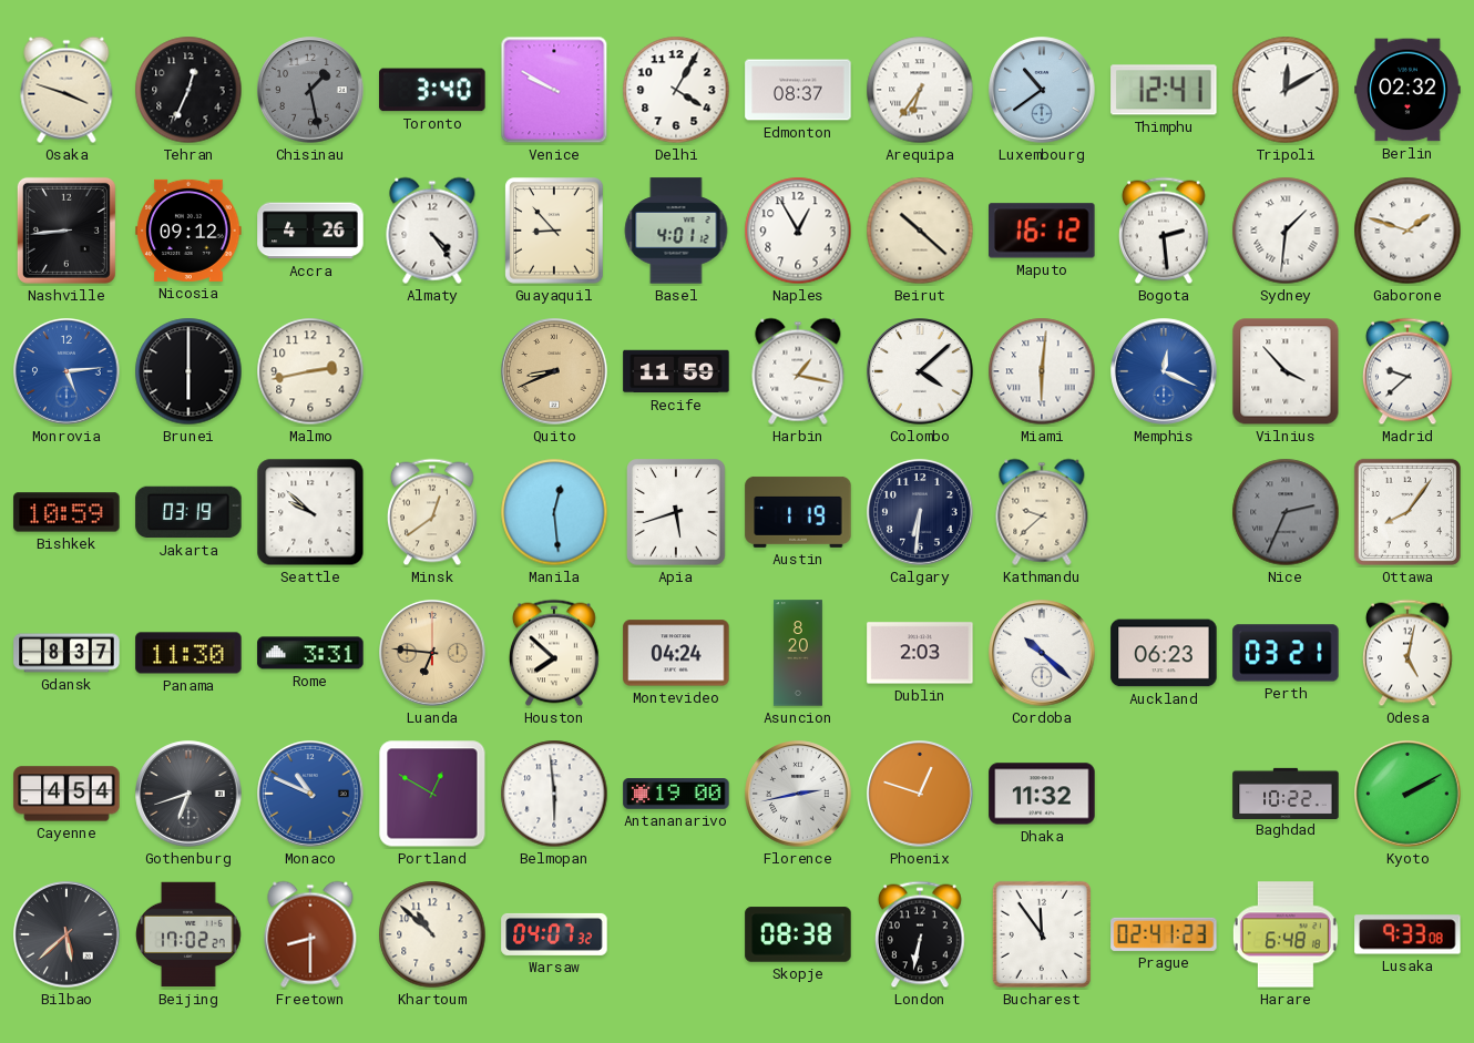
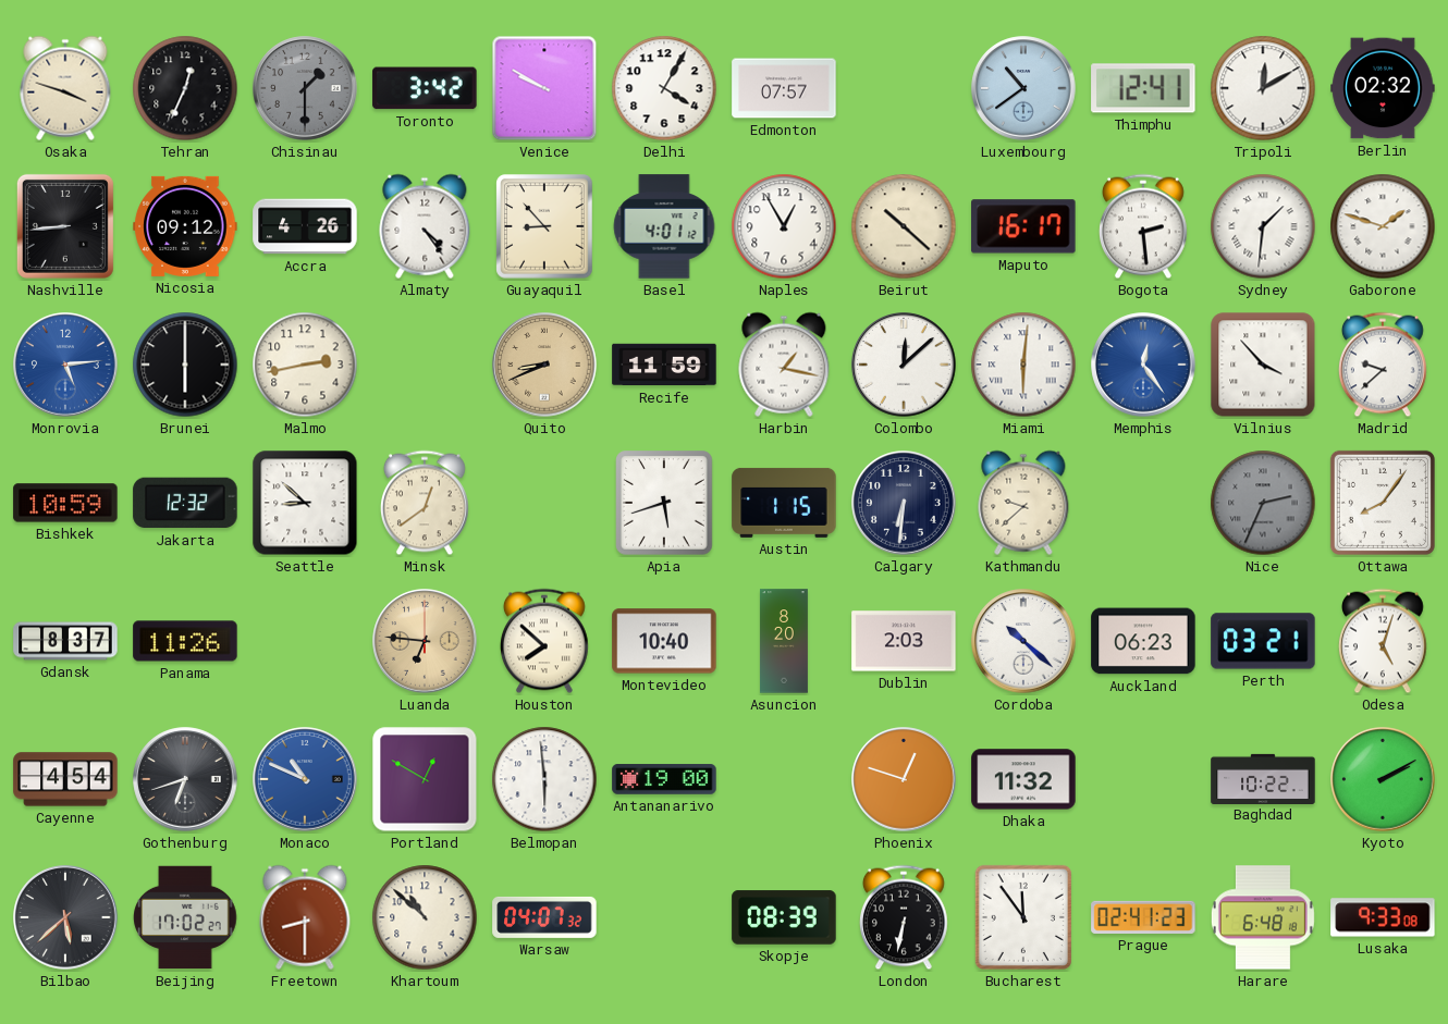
Chisinau: 1:28 -> 1:30
Toronto: 3:40 -> 3:42
Edmonton: 08:37 -> 07:57
Arequipa: 6:36 -> none
Maputo: 16:12 -> 16:17
Colombo: 4:08 -> 12:08
Memphis: 12:19 -> 12:24
Jakarta: 03:19 -> 12:32
Seattle: 9:52 -> 8:52
Manila: 12:29 -> none
Austin: 1:19 -> 1:15
Panama: 11:30 -> 11:26
Rome: 3:31 -> none
Montevideo: 04:24 -> 10:40
Odesa: 5:02 -> 5:03
Florence: 2:43 -> none
Skopje: 08:38 -> 08:39
